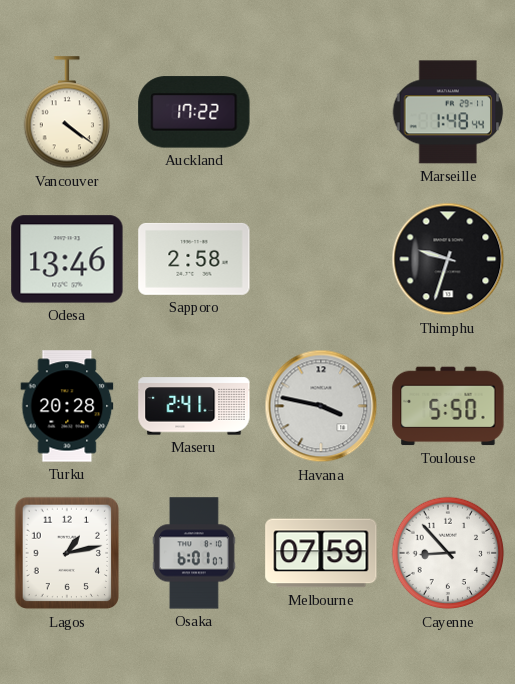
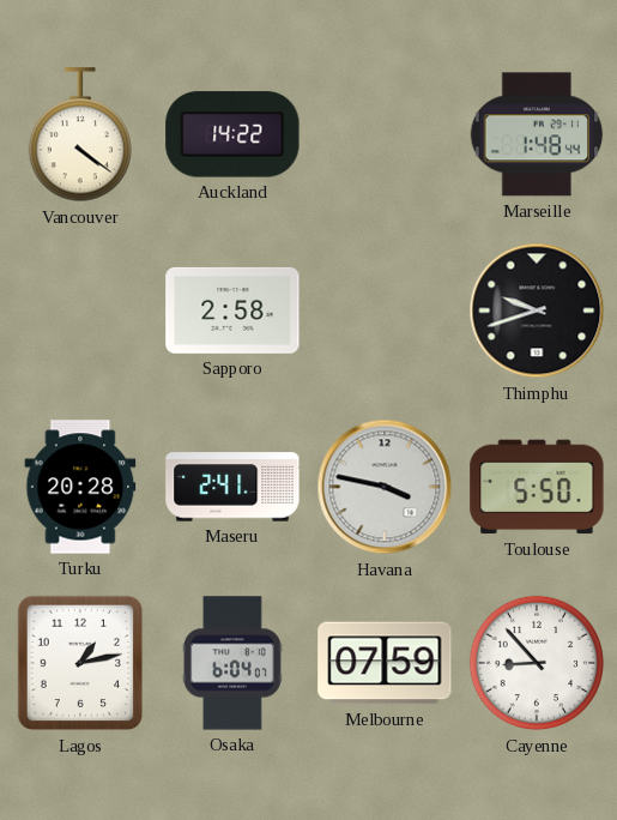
Auckland: 17:22 -> 14:22
Odesa: 13:46 -> none
Thimphu: 9:33 -> 9:42
Osaka: 6:01 -> 6:04
